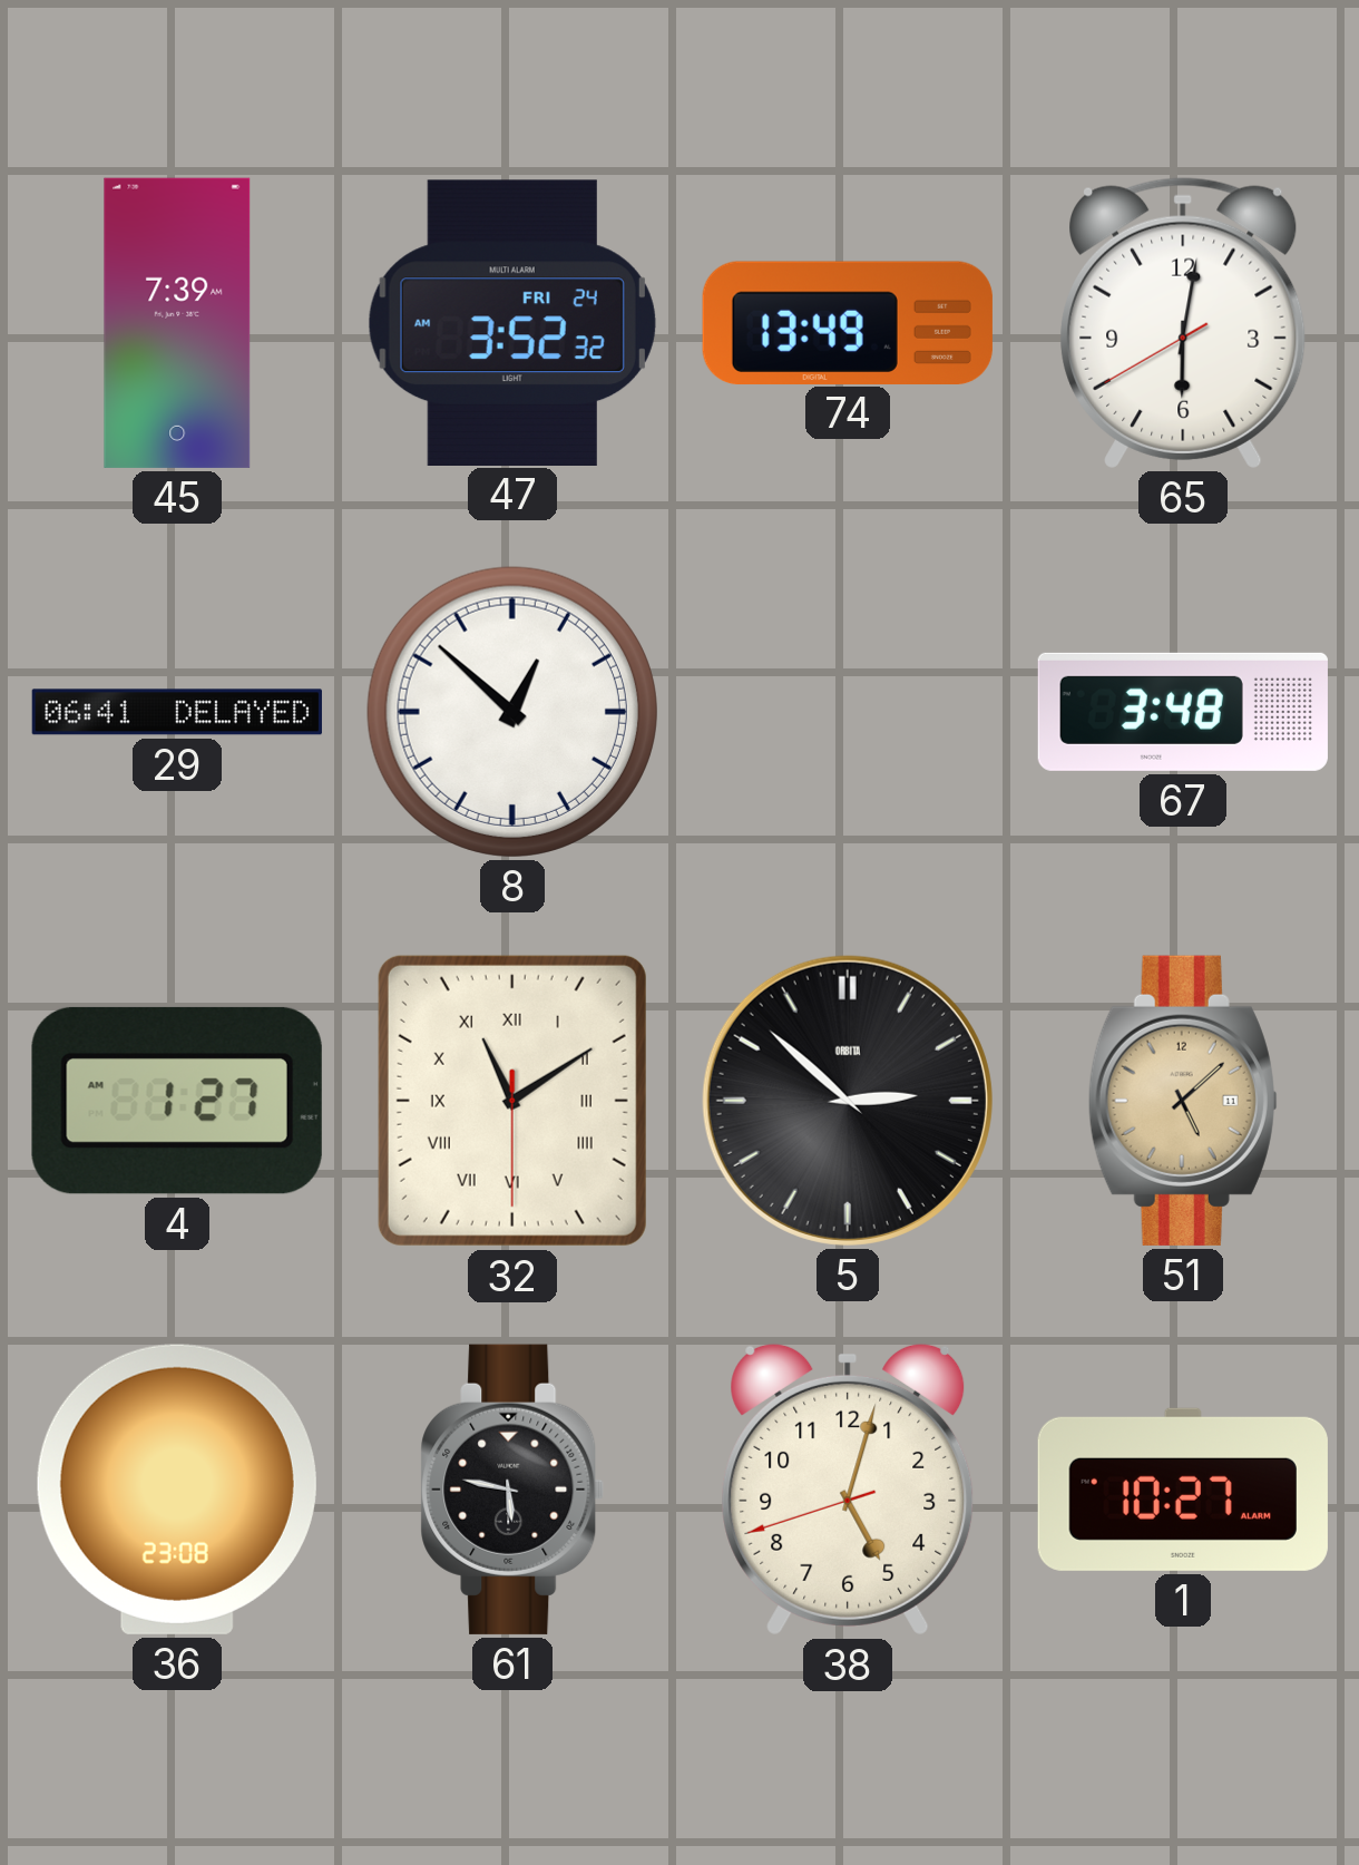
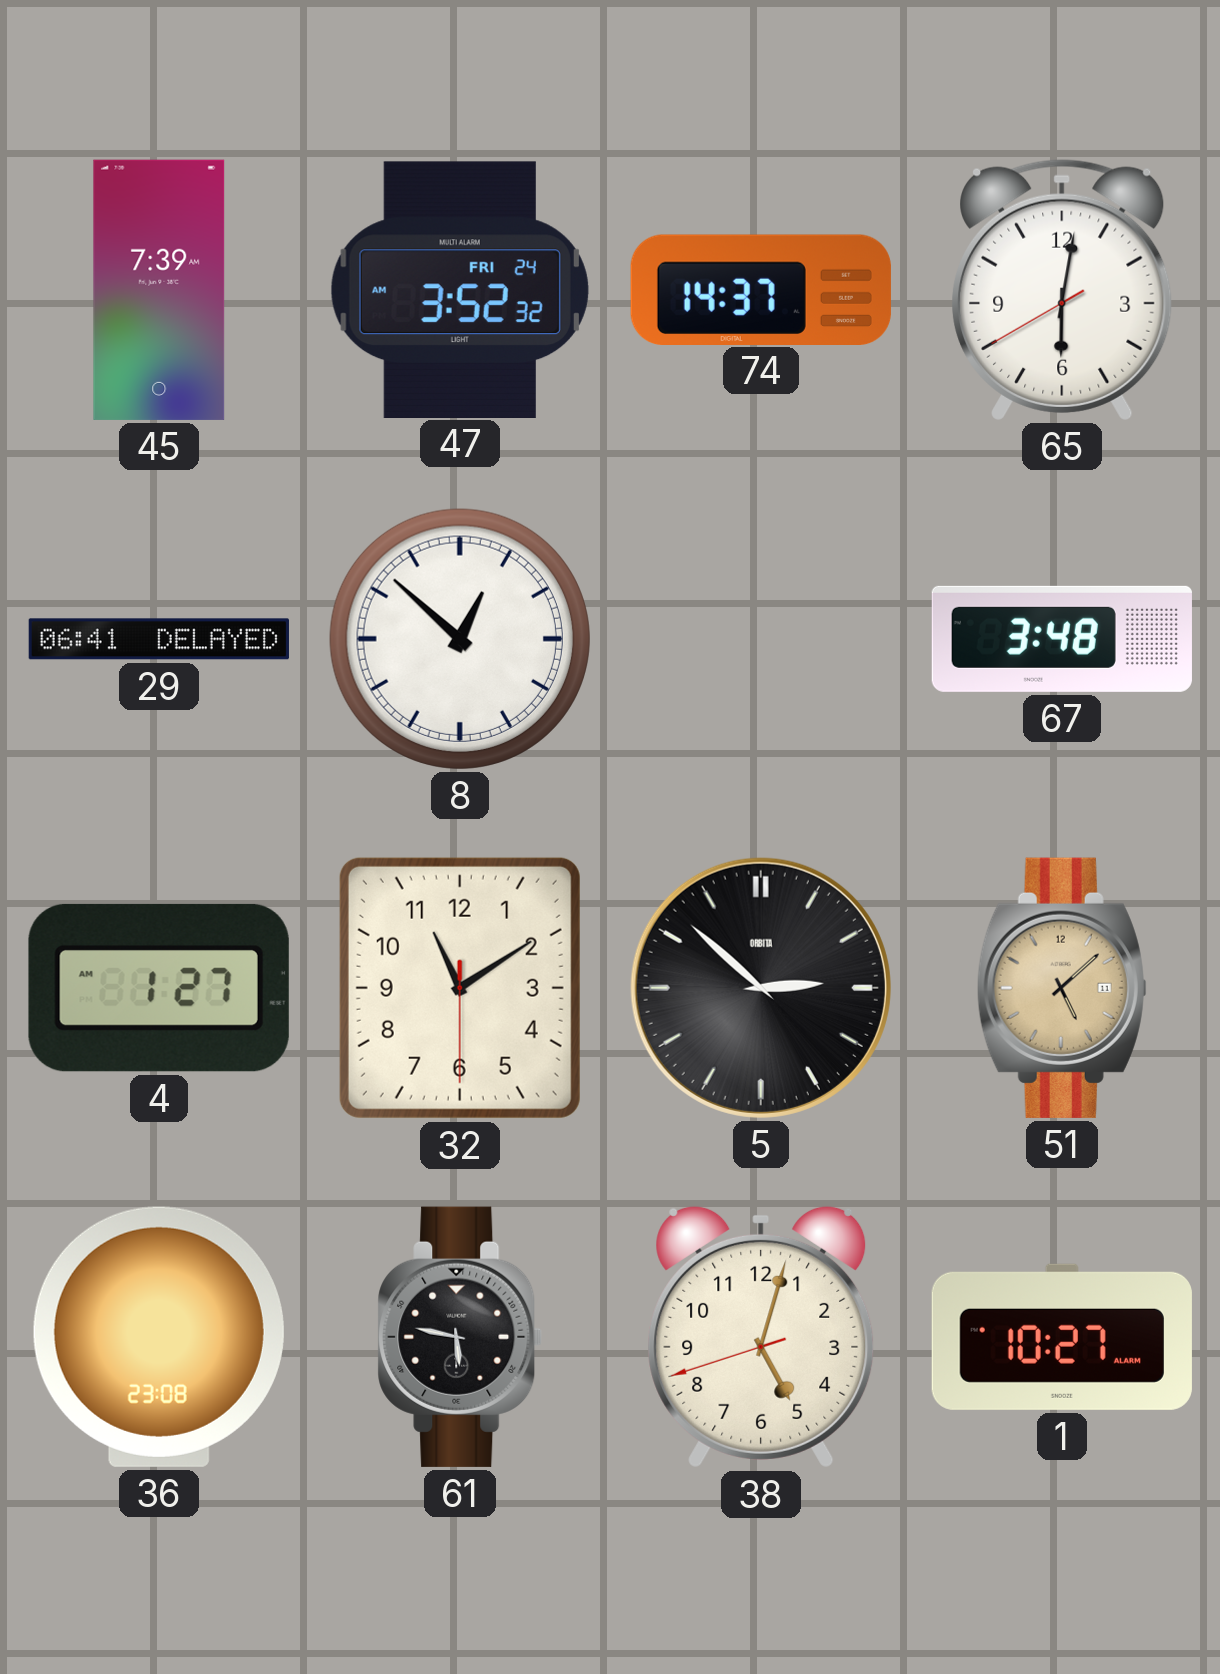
74: 13:49 -> 14:37
32 numerals: Roman -> Arabic
